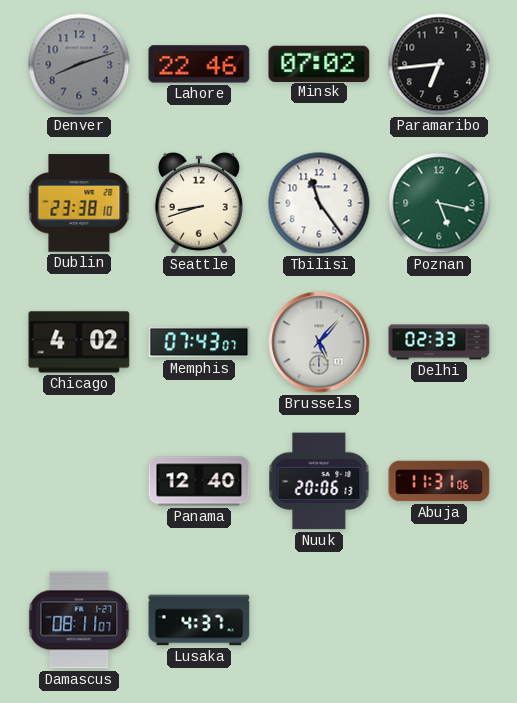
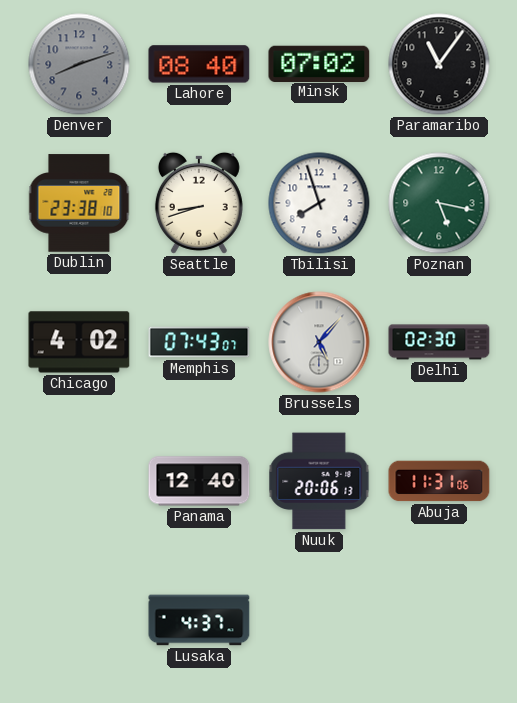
Lahore: 22:46 -> 08:40
Paramaribo: 6:44 -> 11:06
Tbilisi: 11:24 -> 7:57
Delhi: 02:33 -> 02:30
Damascus: 08:11 -> none
